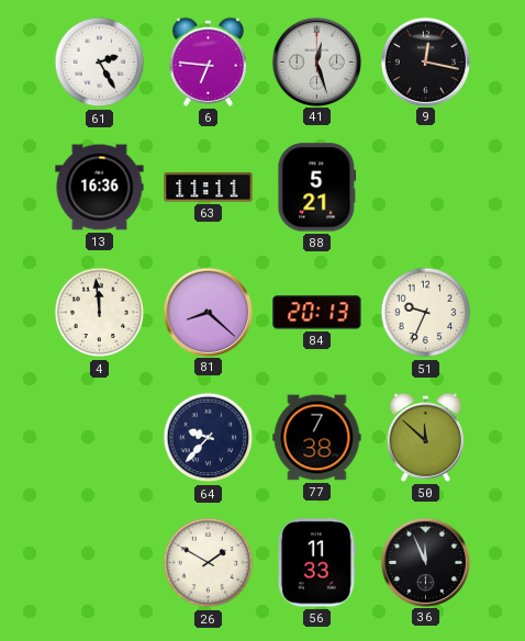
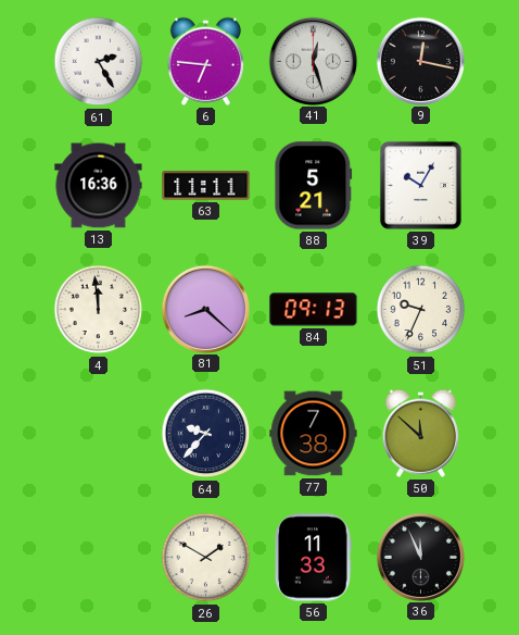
39: none -> 10:05
84: 20:13 -> 09:13
